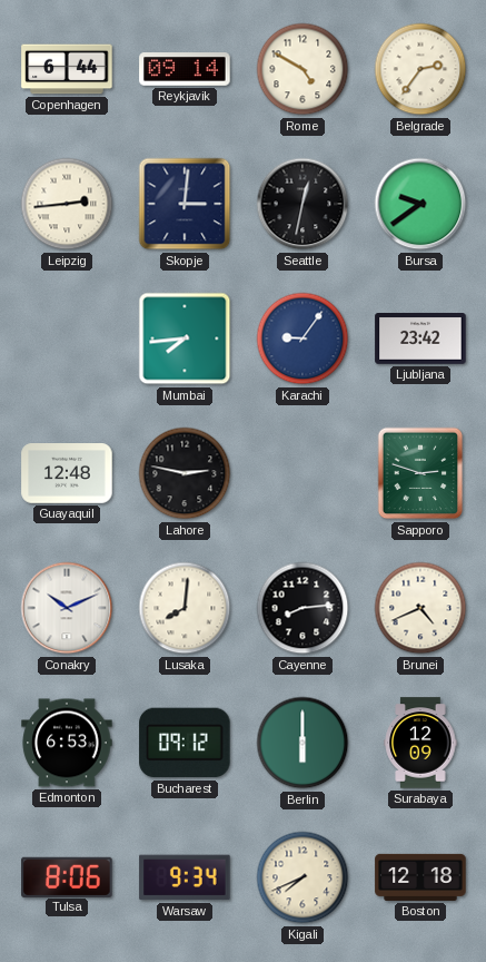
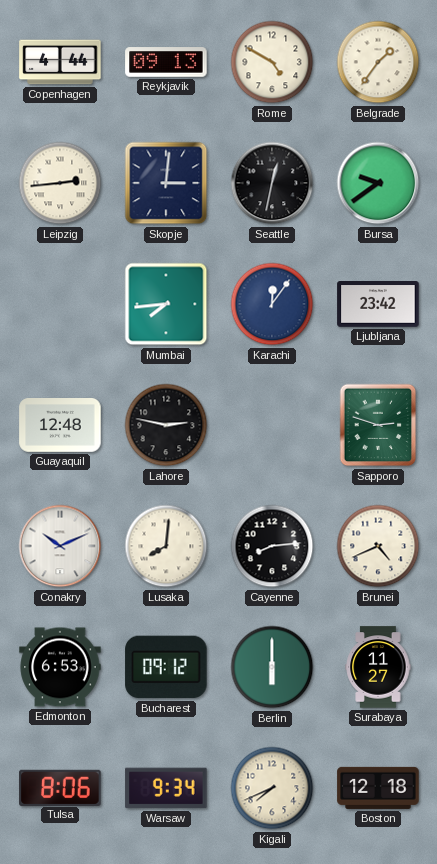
Copenhagen: 6:44 -> 4:44
Reykjavik: 09:14 -> 09:13
Belgrade: 2:36 -> 1:36
Karachi: 9:06 -> 12:06
Surabaya: 12:09 -> 11:27
